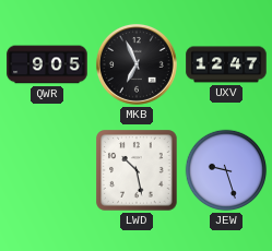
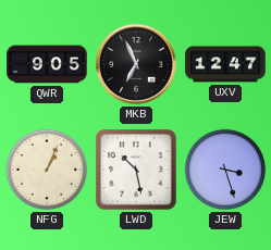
NFG: none -> 1:04
JEW: 9:27 -> 3:27
